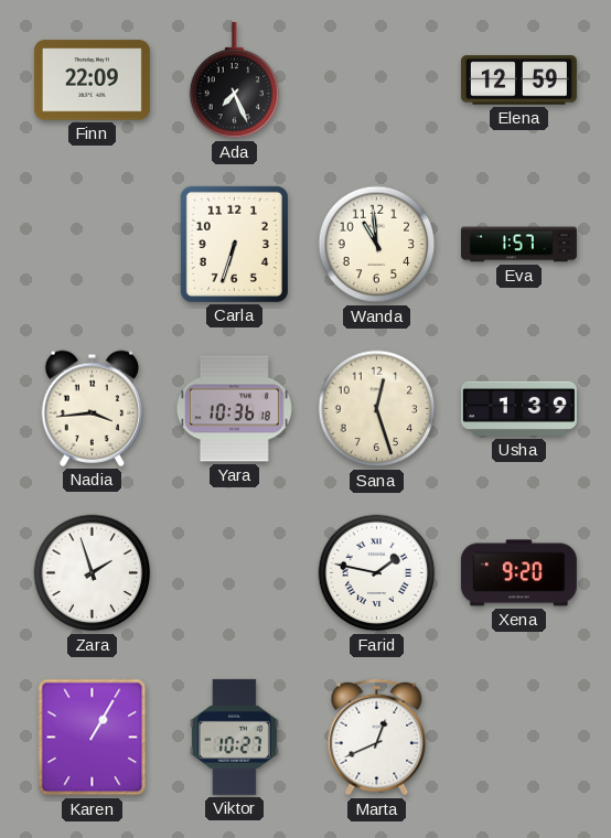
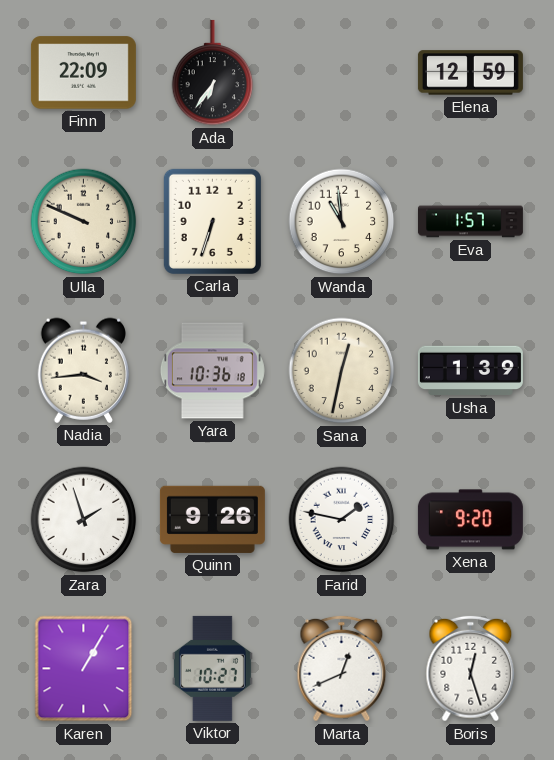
Ada: 7:26 -> 6:36
Ulla: none -> 9:49
Sana: 12:27 -> 12:32
Quinn: none -> 9:26
Boris: none -> 12:27
